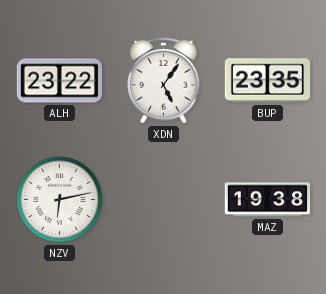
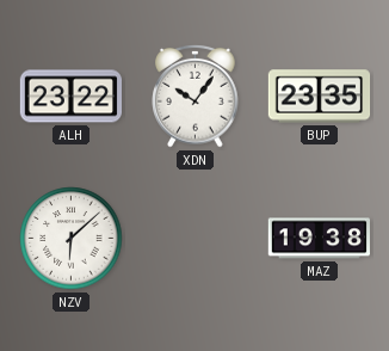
XDN: 5:06 -> 10:06
NZV: 6:13 -> 6:08
